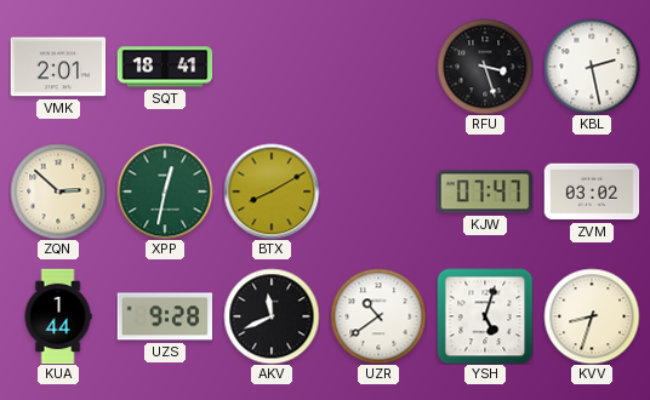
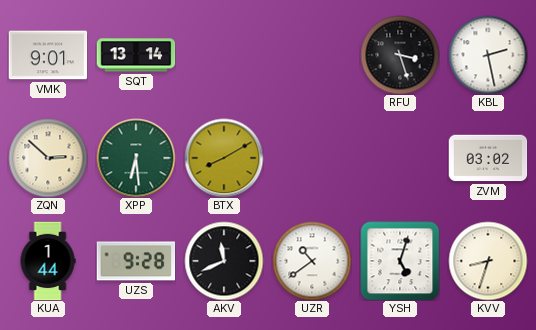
VMK: 2:01 -> 9:01
SQT: 18:41 -> 13:14
XPP: 12:32 -> 6:29
KJW: 07:47 -> none
